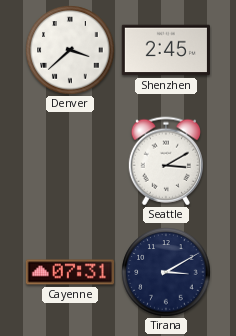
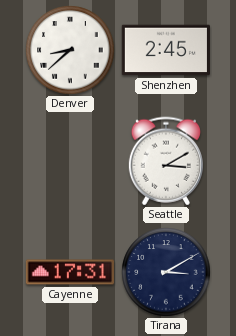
Denver: 3:38 -> 8:38
Cayenne: 07:31 -> 17:31
